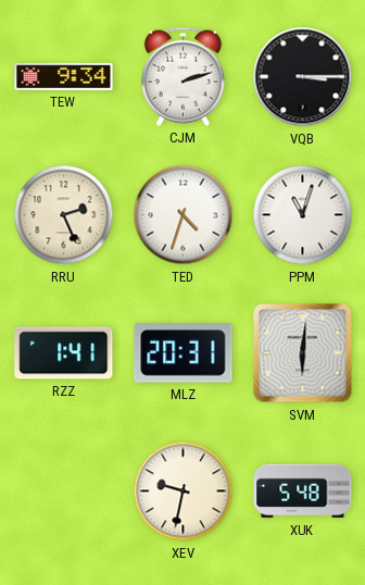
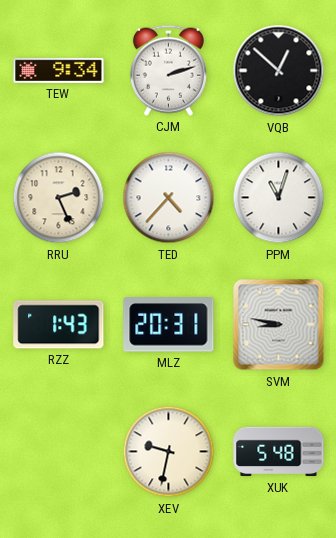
VQB: 3:15 -> 12:52
TED: 4:33 -> 4:37
RZZ: 1:41 -> 1:43
SVM: 6:01 -> 8:47
